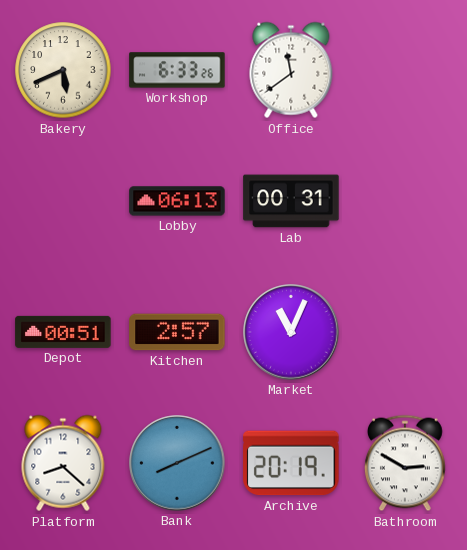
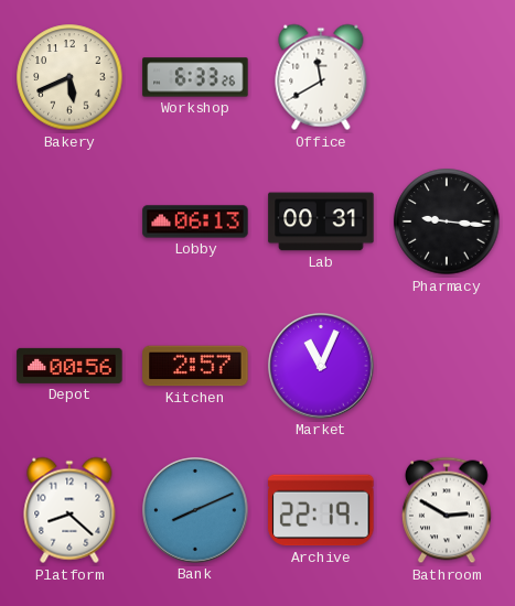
Office: 11:39 -> 11:40
Pharmacy: none -> 9:16
Depot: 00:51 -> 00:56
Archive: 20:19 -> 22:19
